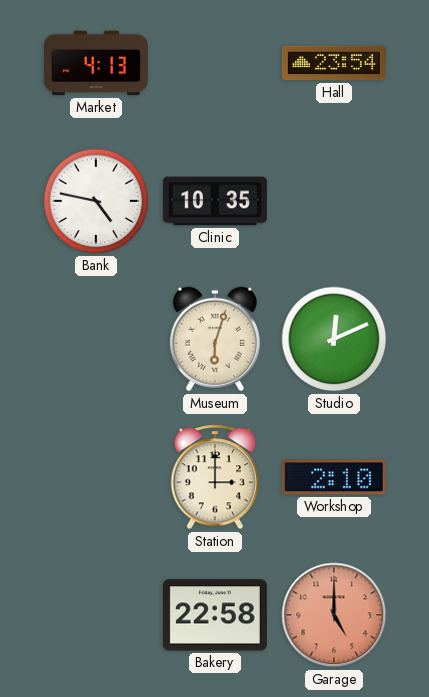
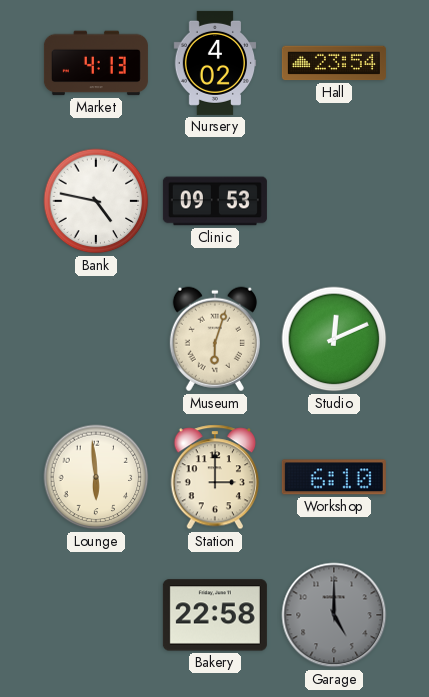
Nursery: none -> 4:02
Clinic: 10:35 -> 09:53
Lounge: none -> 5:59
Workshop: 2:10 -> 6:10
Garage dial: salmon -> grey
